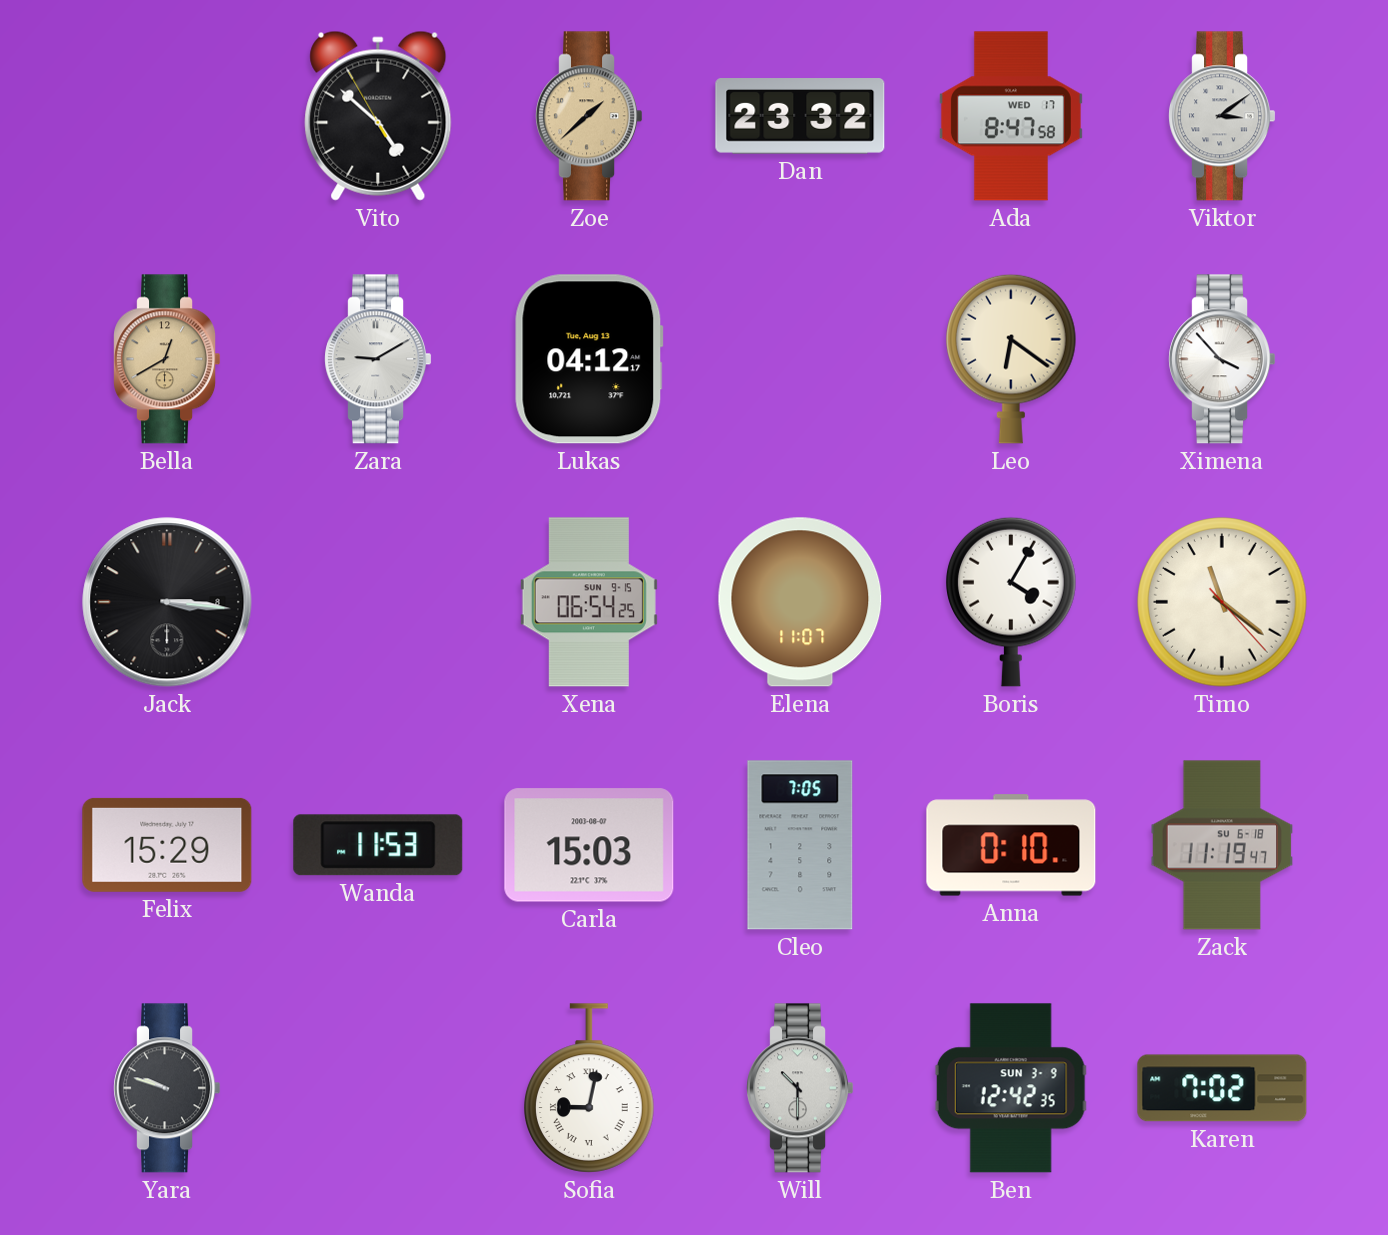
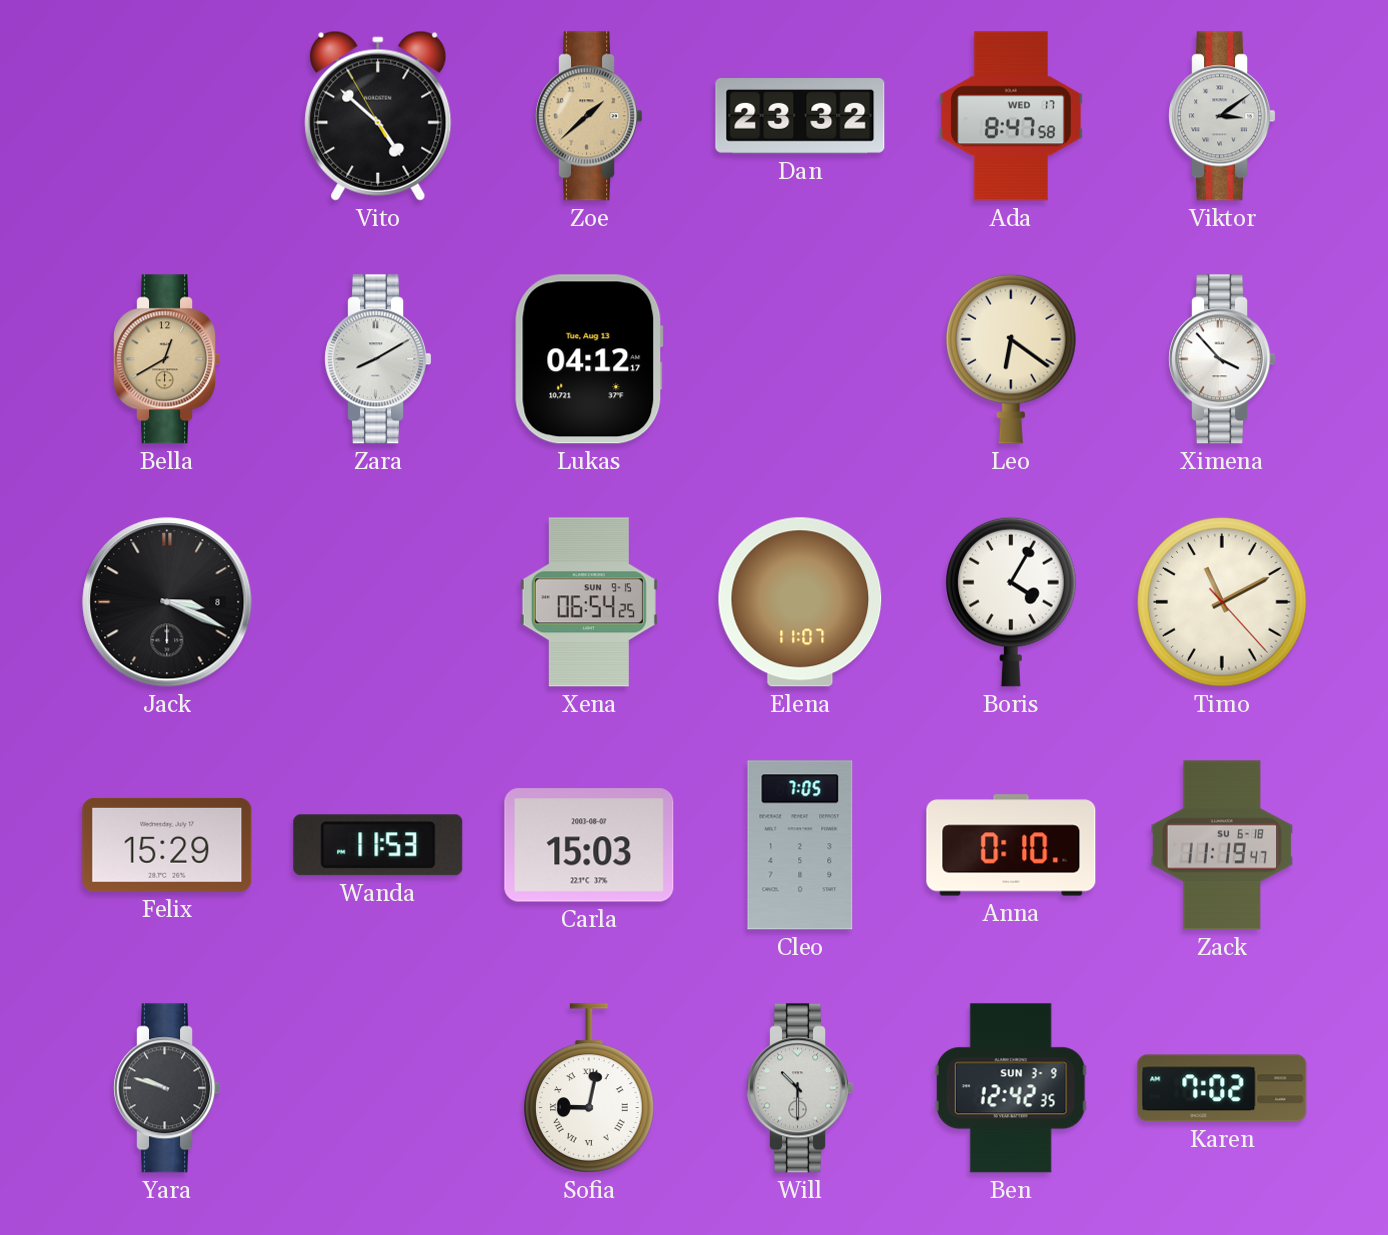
Zara: 9:10 -> 8:10
Jack: 3:16 -> 3:19
Timo: 11:21 -> 11:10
